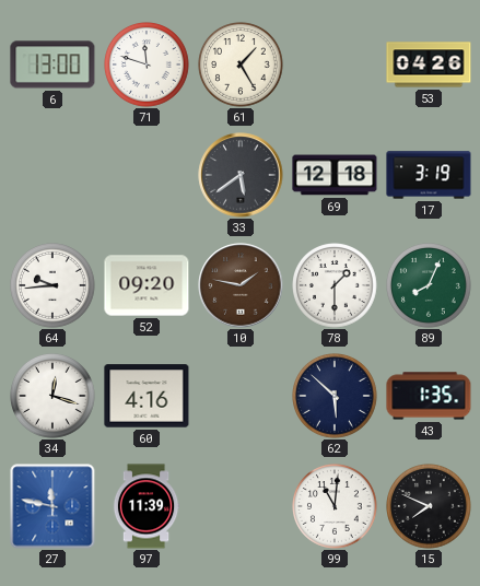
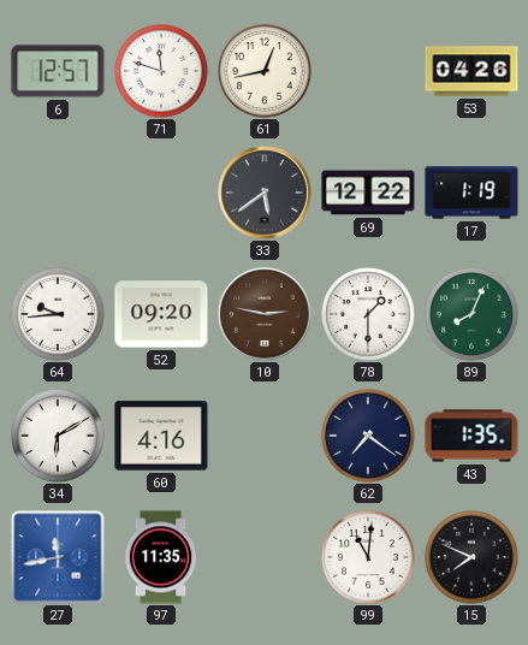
6: 13:00 -> 12:57
61: 1:25 -> 12:43
69: 12:18 -> 12:22
17: 3:19 -> 1:19
10: 1:47 -> 2:47
34: 12:18 -> 6:10
62: 5:52 -> 7:21
27: 11:47 -> 11:43
97: 11:39 -> 11:35
